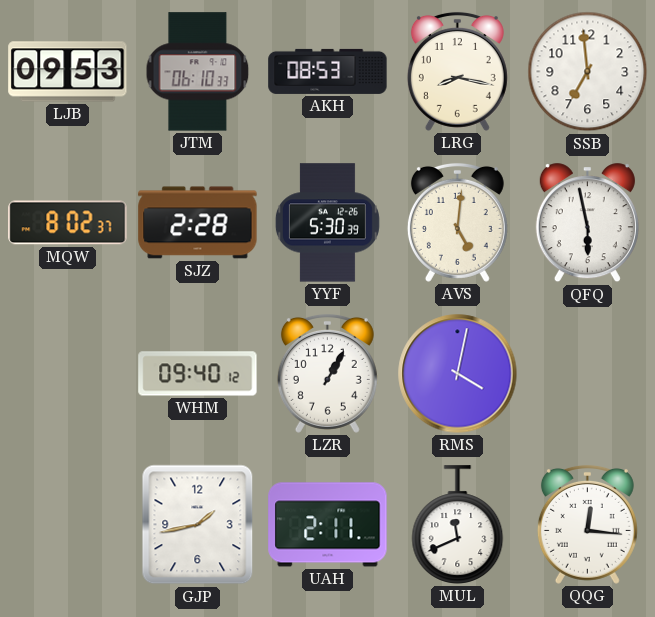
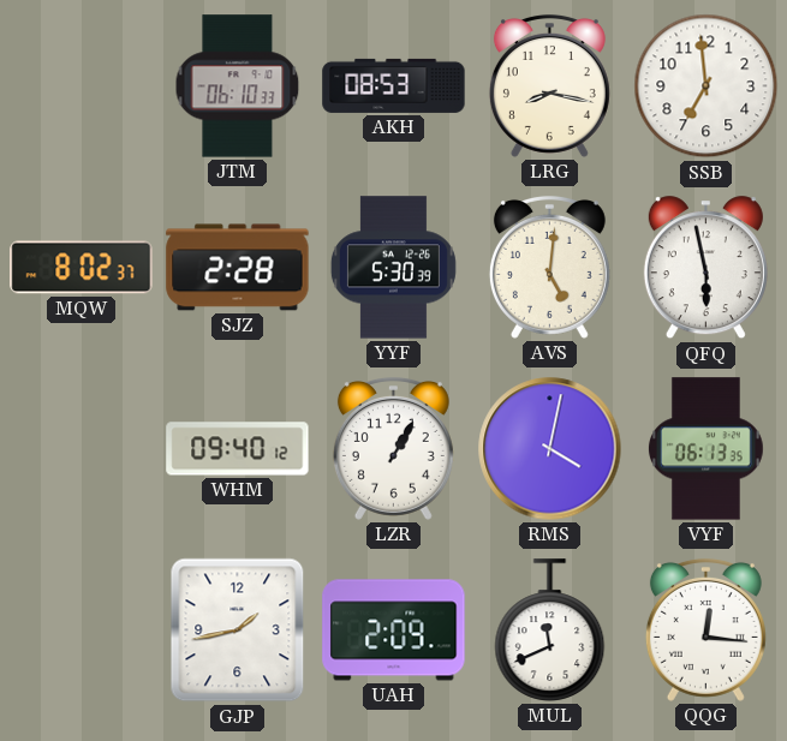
LJB: 09:53 -> none
VYF: none -> 06:13
UAH: 2:11 -> 2:09
